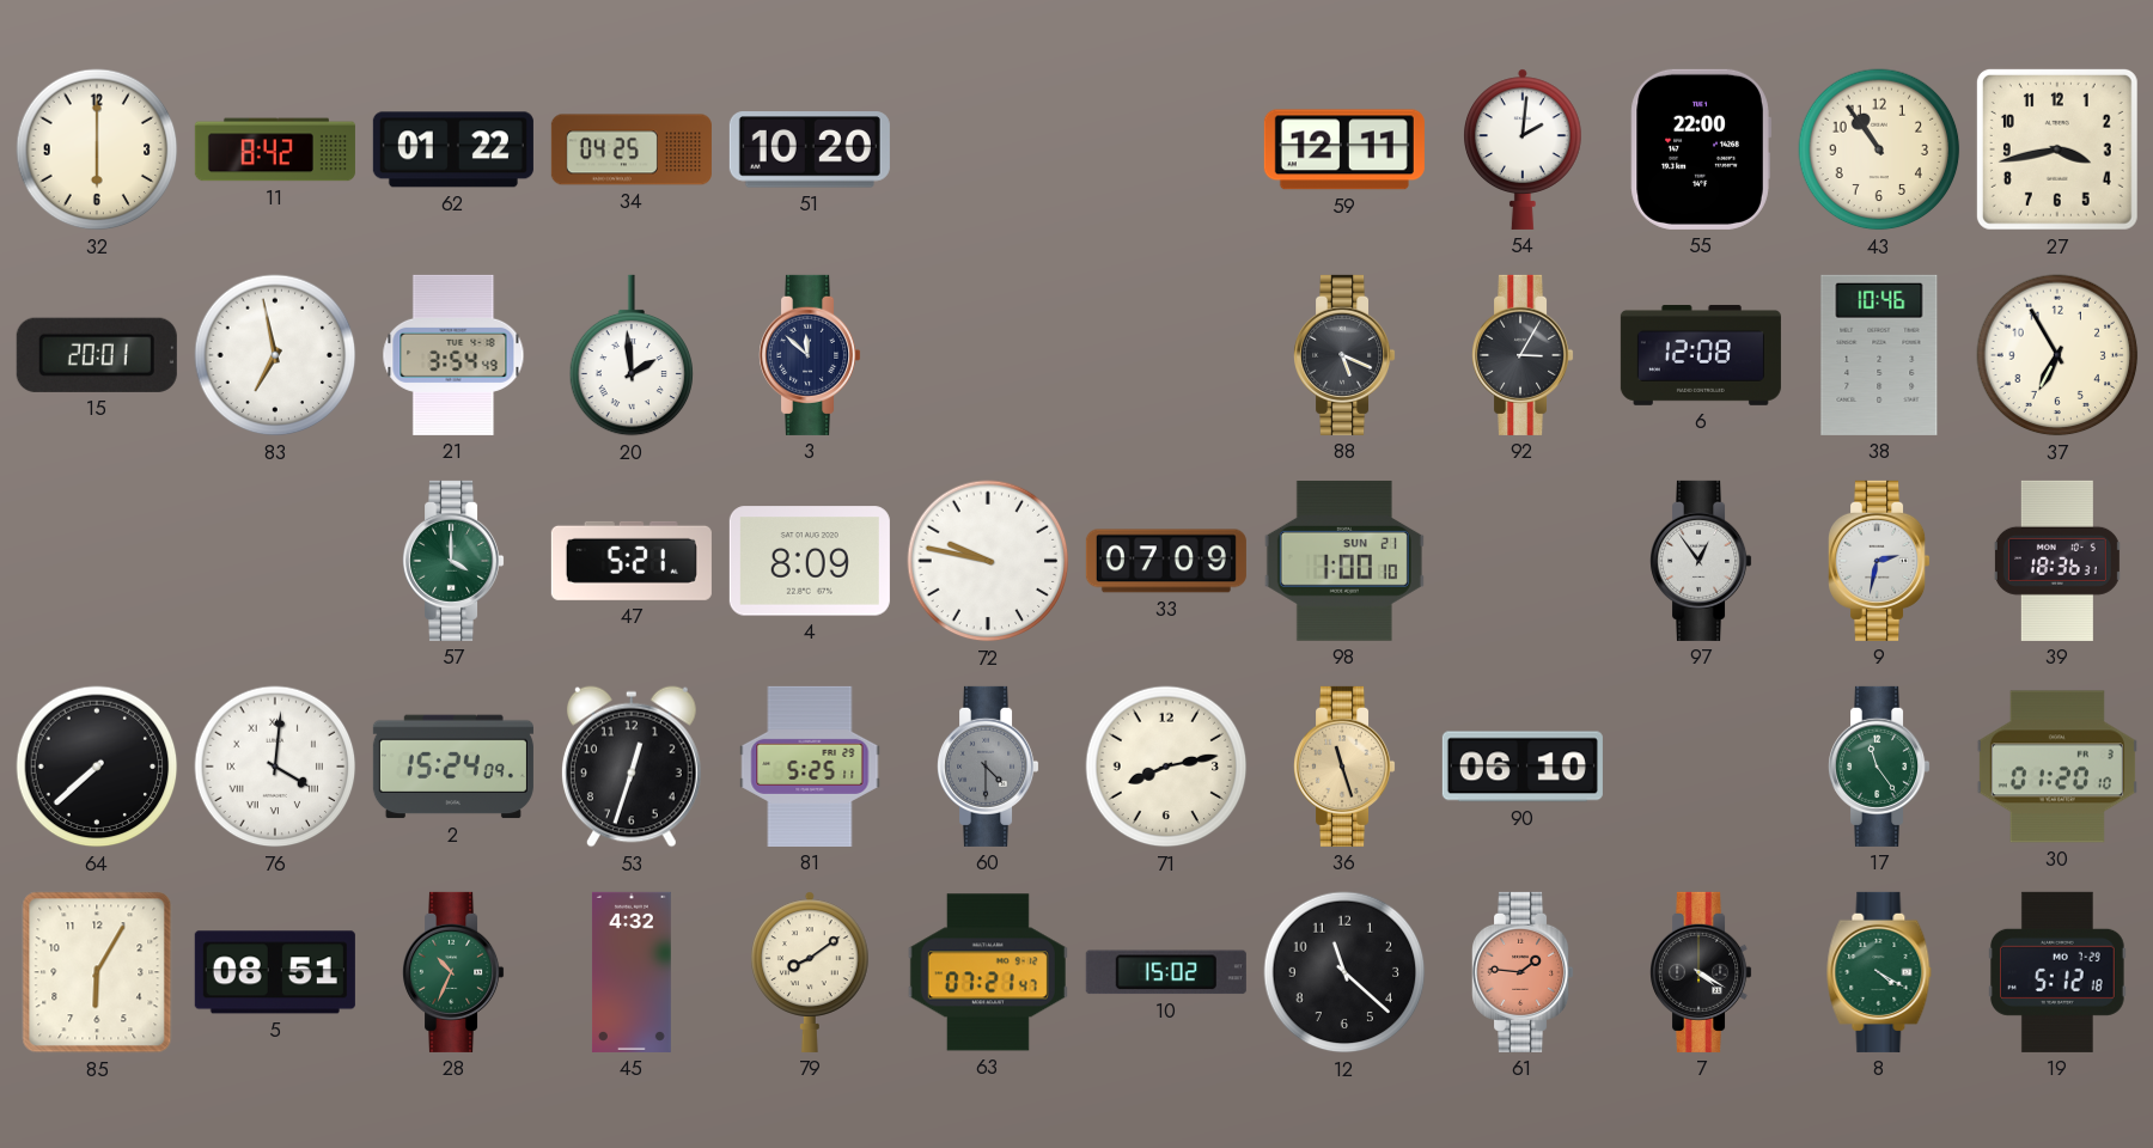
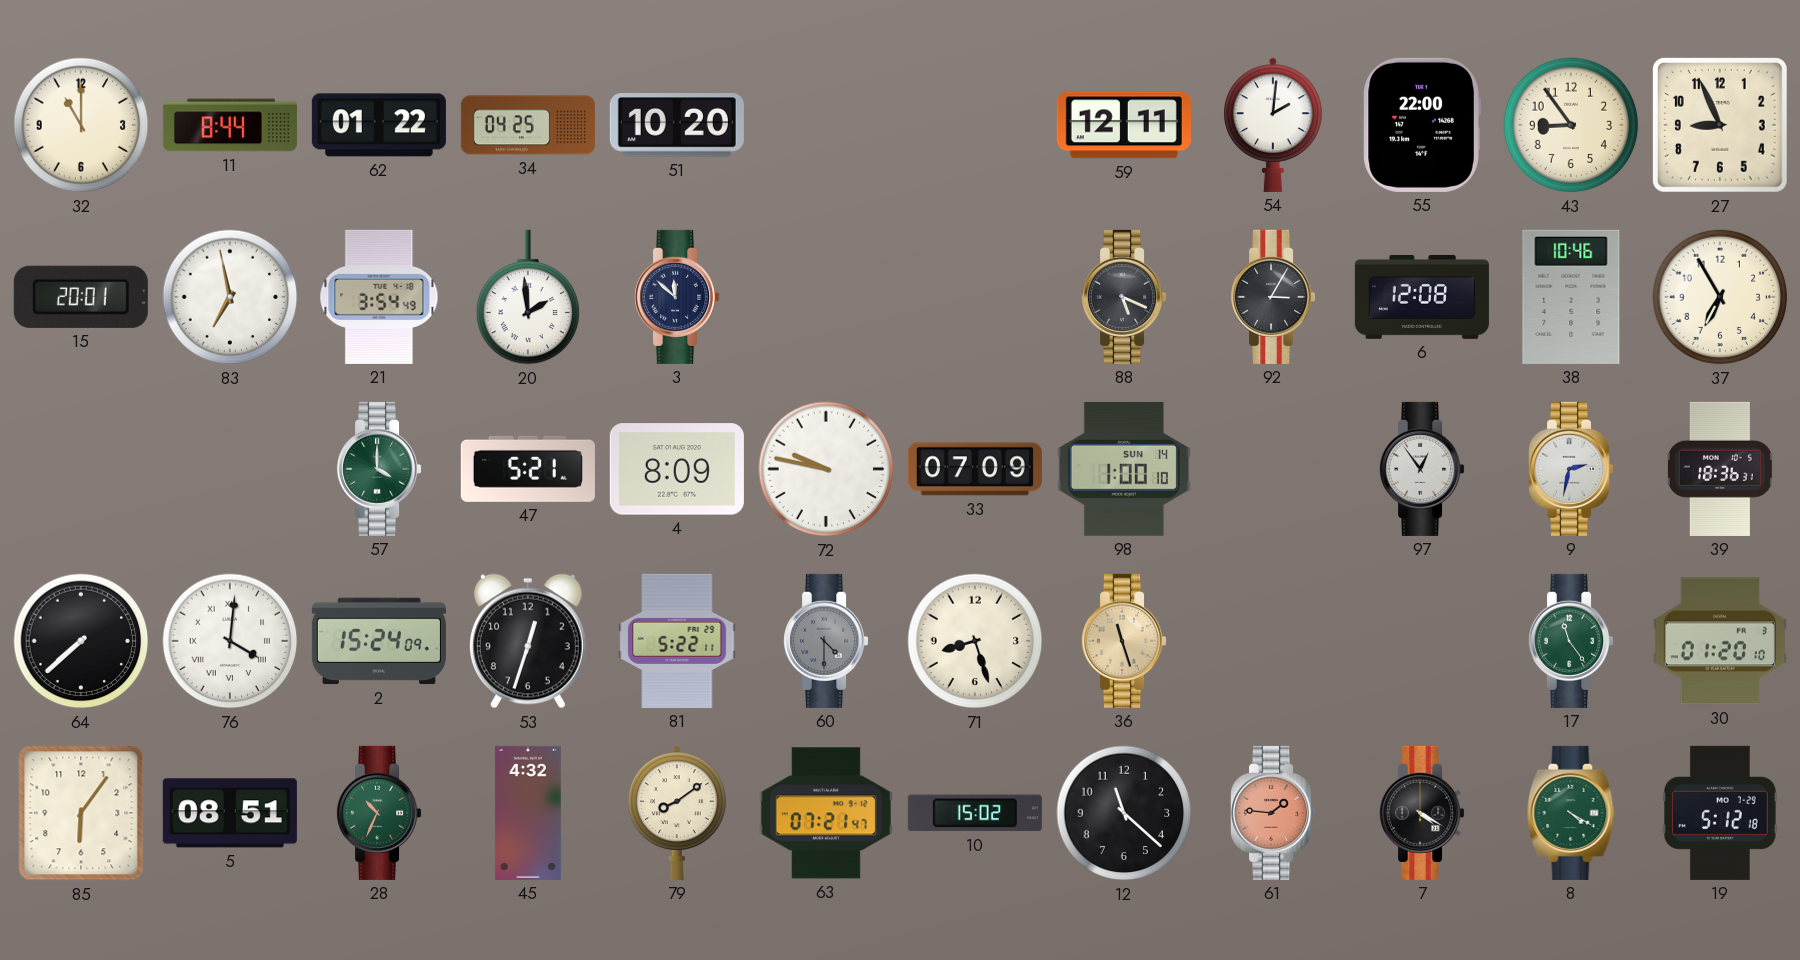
32: 6:00 -> 11:00
11: 8:42 -> 8:44
43: 10:54 -> 8:54
27: 3:43 -> 8:56
98 date: SUN 21 -> SUN 14
81: 5:25 -> 5:22
71: 8:13 -> 8:27
90: 06:10 -> none
85: 6:05 -> 6:06
